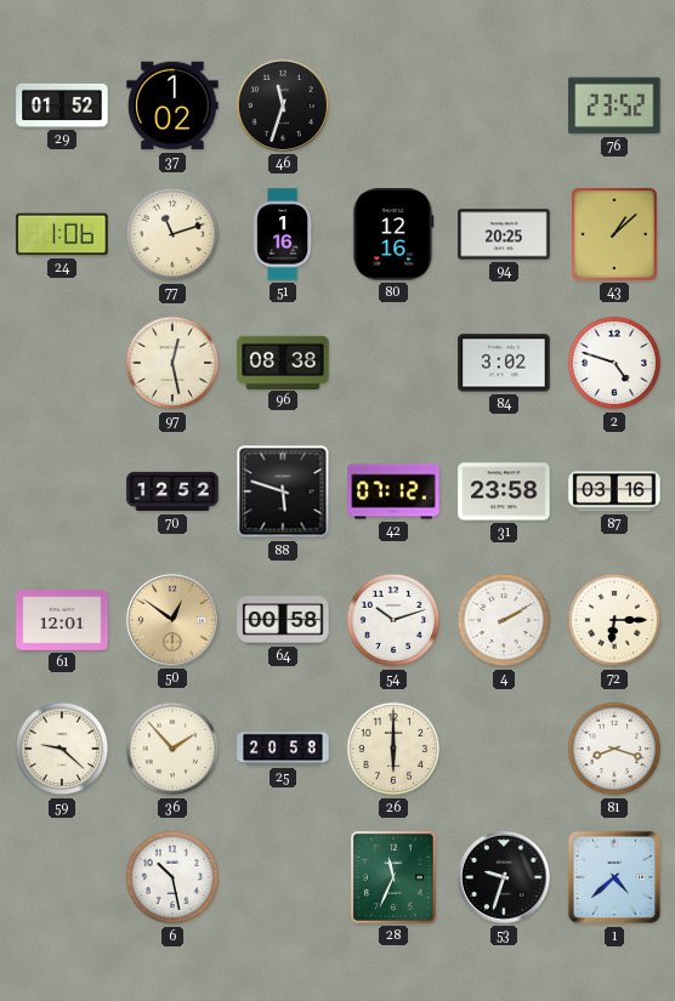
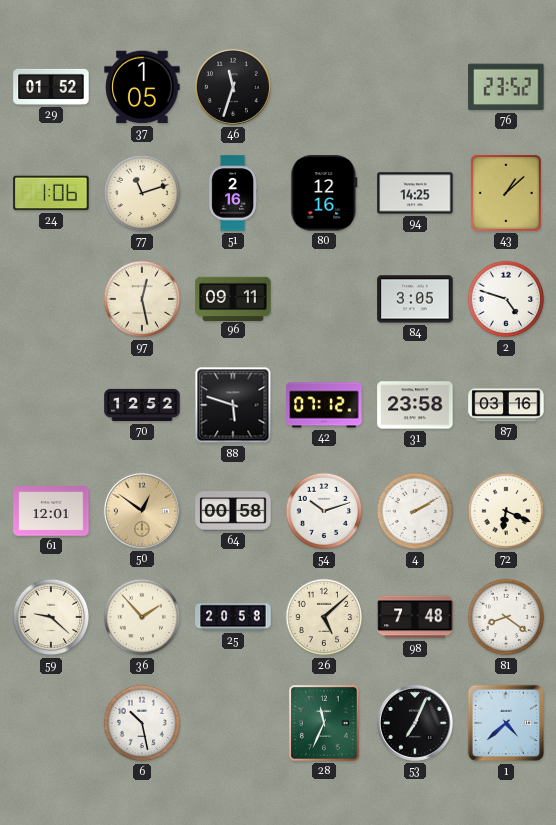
37: 1:02 -> 1:05
51: 1:16 -> 2:16
94: 20:25 -> 14:25
96: 08:38 -> 09:11
84: 3:02 -> 3:05
72: 6:15 -> 6:19
26: 6:00 -> 5:08
98: none -> 7:48
81: 8:18 -> 8:21
53: 9:33 -> 7:04
